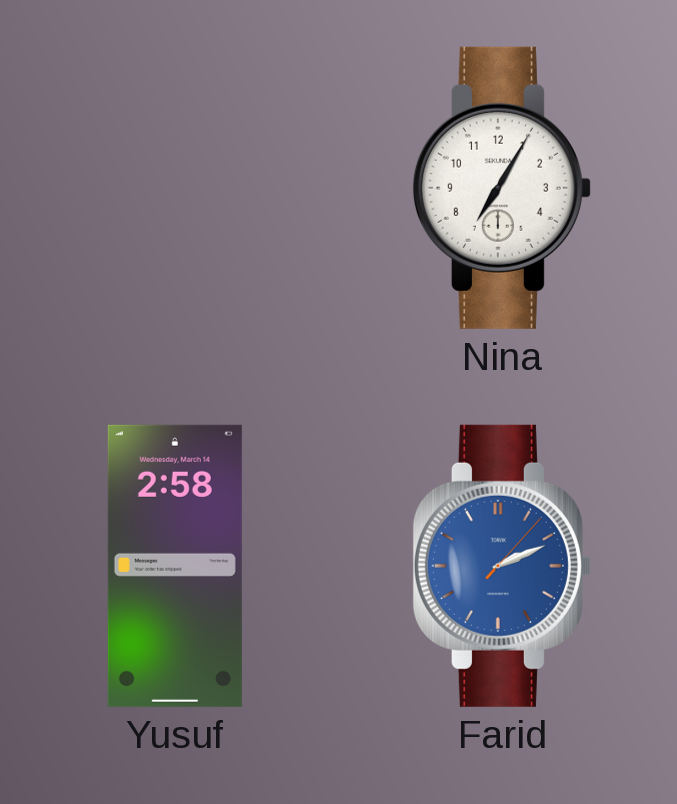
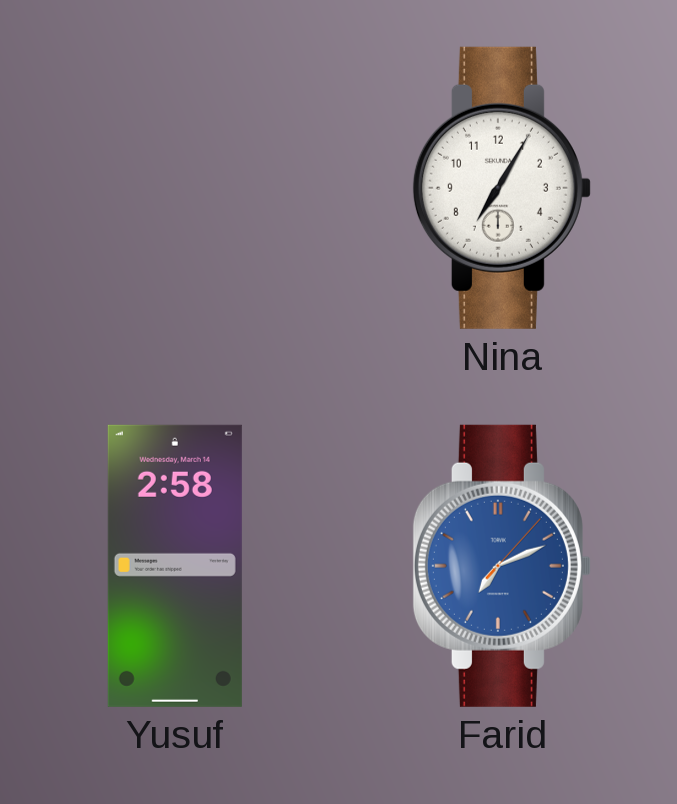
Farid: 2:11 -> 7:11
